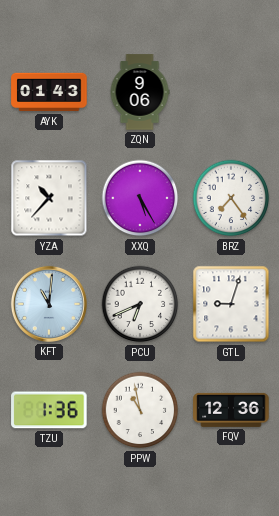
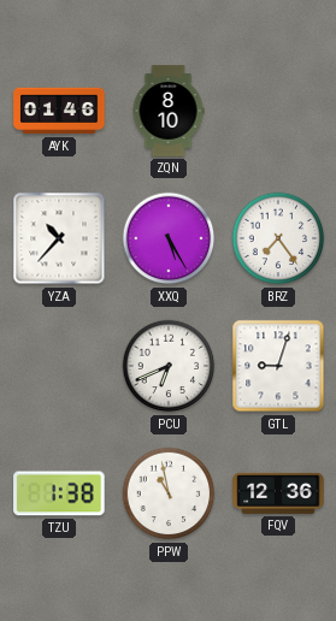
AYK: 01:43 -> 01:46
ZQN: 9:06 -> 8:10
KFT: 11:01 -> none
TZU: 1:36 -> 1:38
